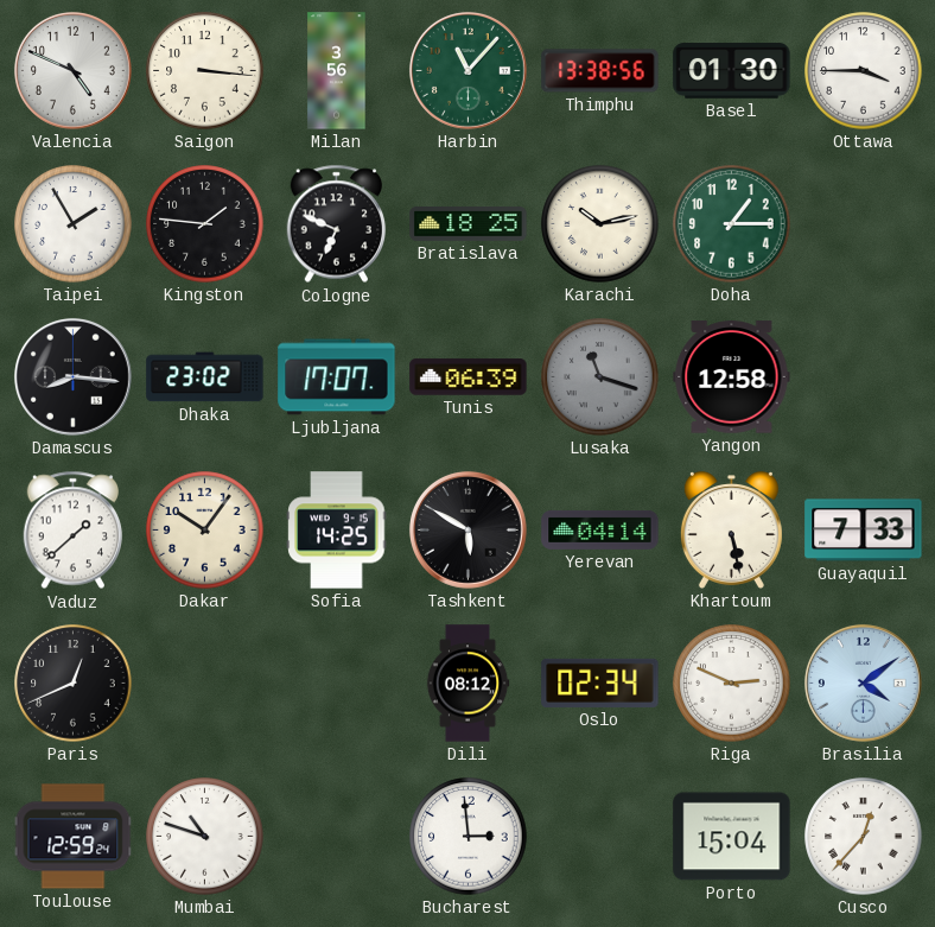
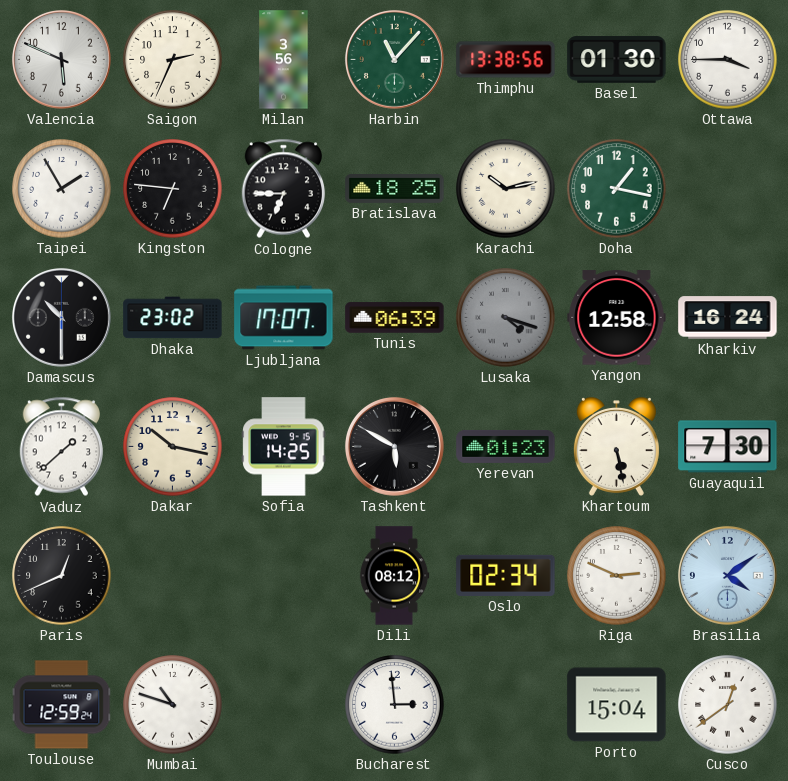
Valencia: 4:49 -> 5:49
Saigon: 3:16 -> 2:34
Kingston: 1:46 -> 6:46
Cologne: 6:49 -> 6:45
Doha: 1:15 -> 1:17
Damascus: 8:16 -> 10:30
Lusaka: 11:18 -> 4:18
Kharkiv: none -> 16:24
Dakar: 10:06 -> 10:17
Yerevan: 04:14 -> 01:23
Guayaquil: 7:33 -> 7:30
Cusco: 12:37 -> 12:39
